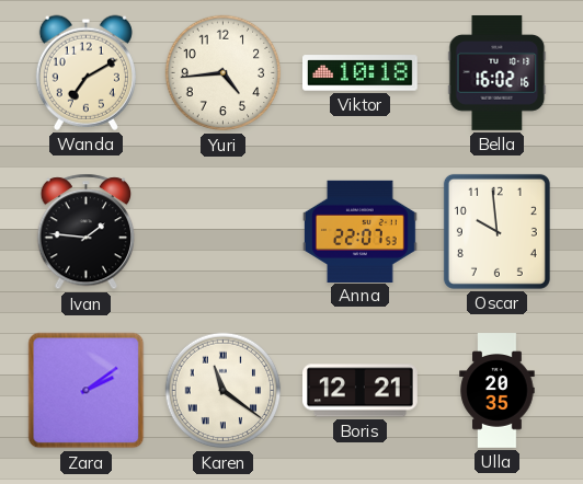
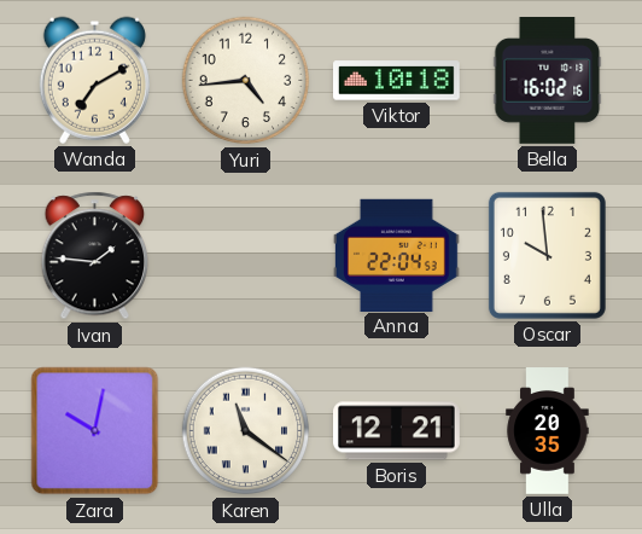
Anna: 22:07 -> 22:04
Zara: 2:09 -> 10:02
